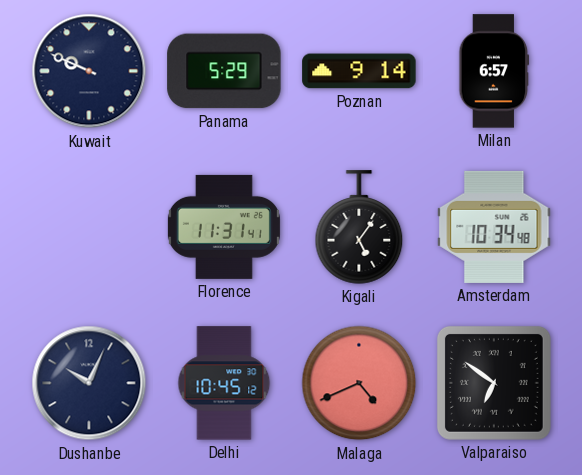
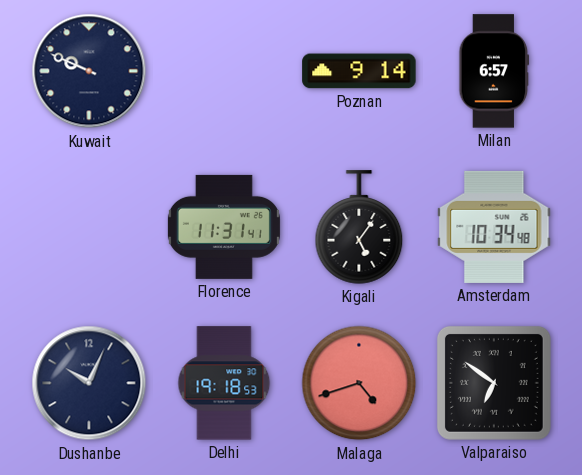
Panama: 5:29 -> none
Delhi: 10:45 -> 19:18
Malaga: 4:41 -> 4:42
